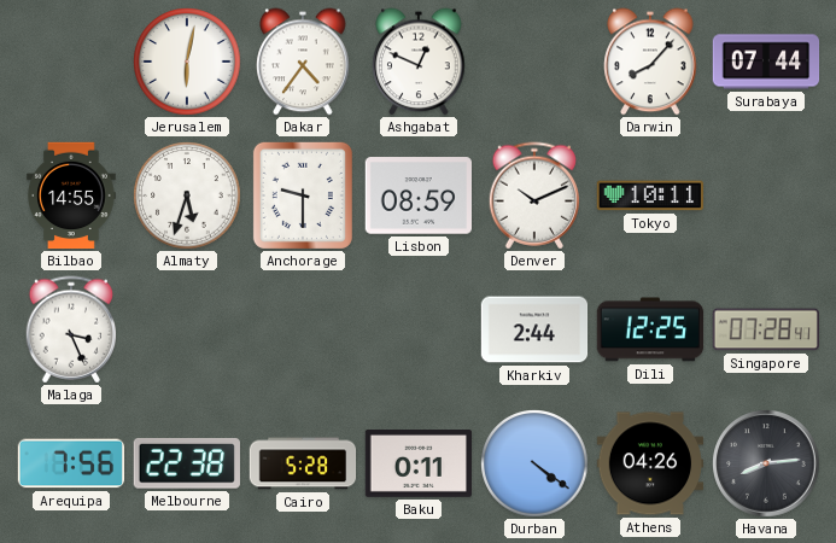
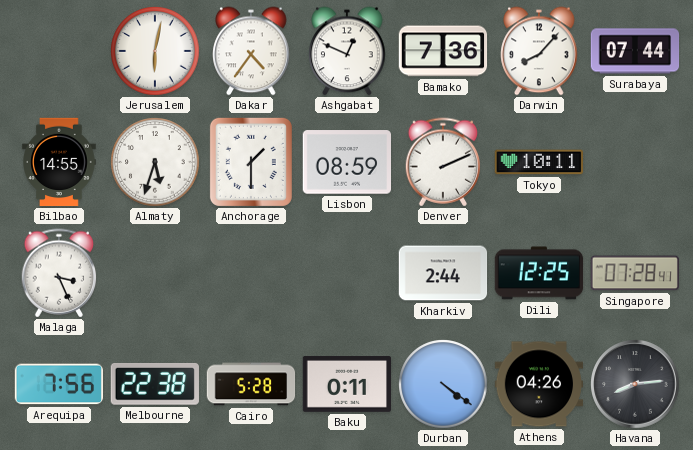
Bamako: none -> 7:36
Anchorage: 9:30 -> 1:30
Denver: 10:11 -> 2:11
